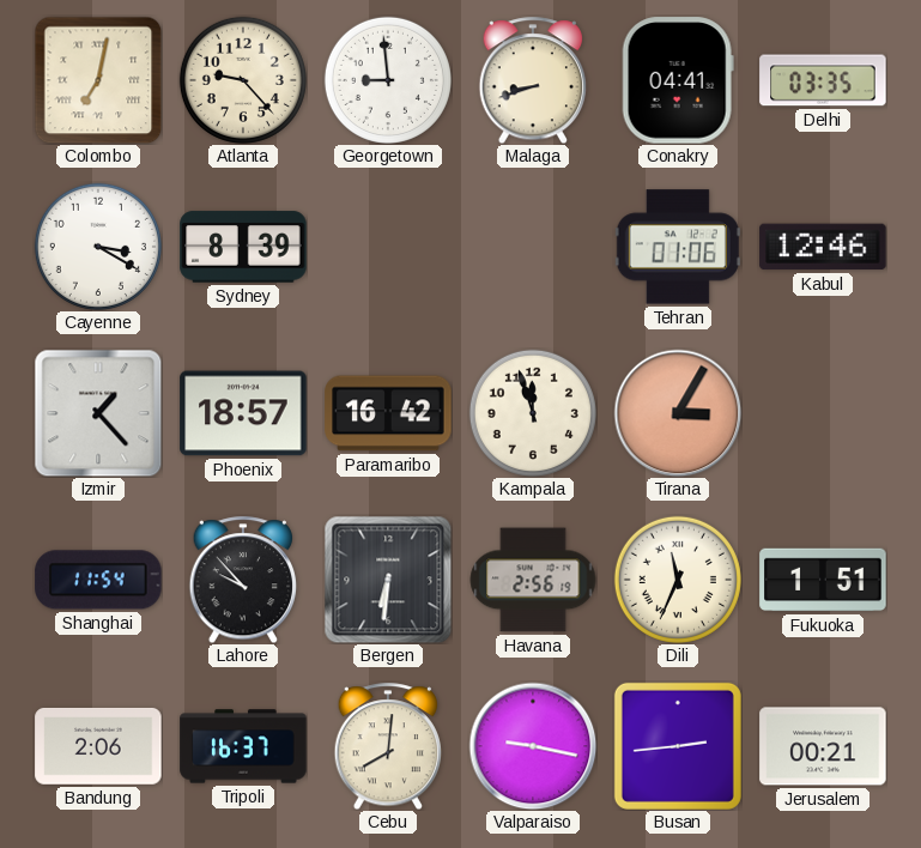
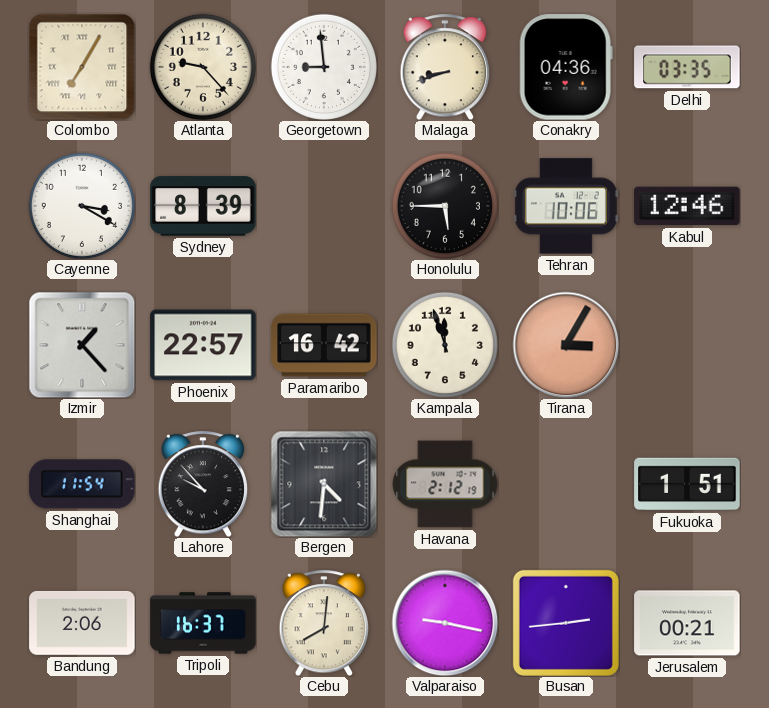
Colombo: 7:02 -> 7:05
Conakry: 04:41 -> 04:36
Honolulu: none -> 5:45
Tehran: 01:06 -> 10:06
Phoenix: 18:57 -> 22:57
Bergen: 6:31 -> 4:31
Havana: 2:56 -> 2:12
Dili: 11:34 -> none
